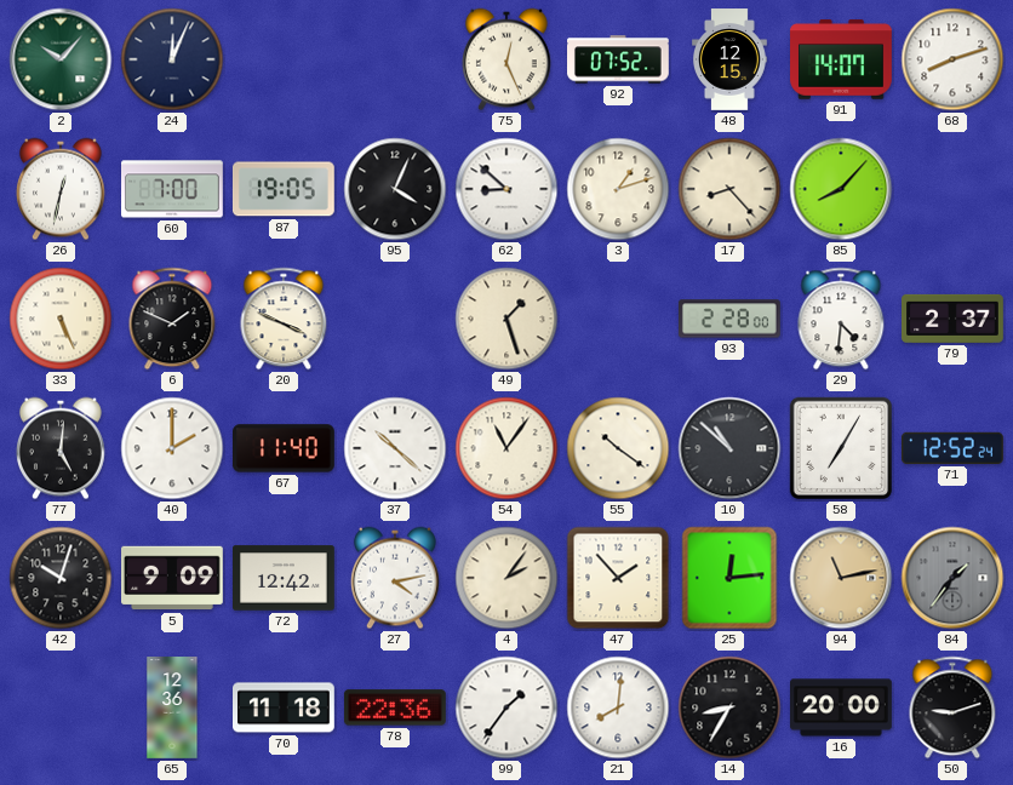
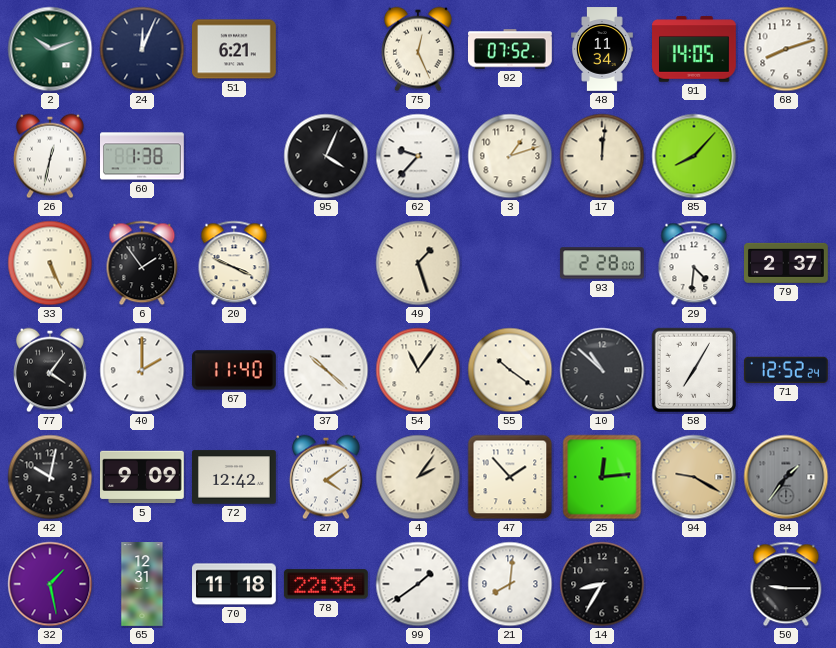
2: 10:07 -> 10:12
51: none -> 6:21
48: 12:15 -> 11:34
91: 14:07 -> 14:05
60: 7:00 -> 1:38
87: 19:05 -> none
62: 8:52 -> 9:37
17: 8:23 -> 12:01
6: 1:49 -> 1:54
77: 5:01 -> 4:06
42: 10:03 -> 10:02
27: 4:13 -> 4:09
94: 11:13 -> 9:20
32: none -> 1:28
65: 12:36 -> 12:31
99: 1:36 -> 1:39
16: 20:00 -> none
50: 9:12 -> 9:15
